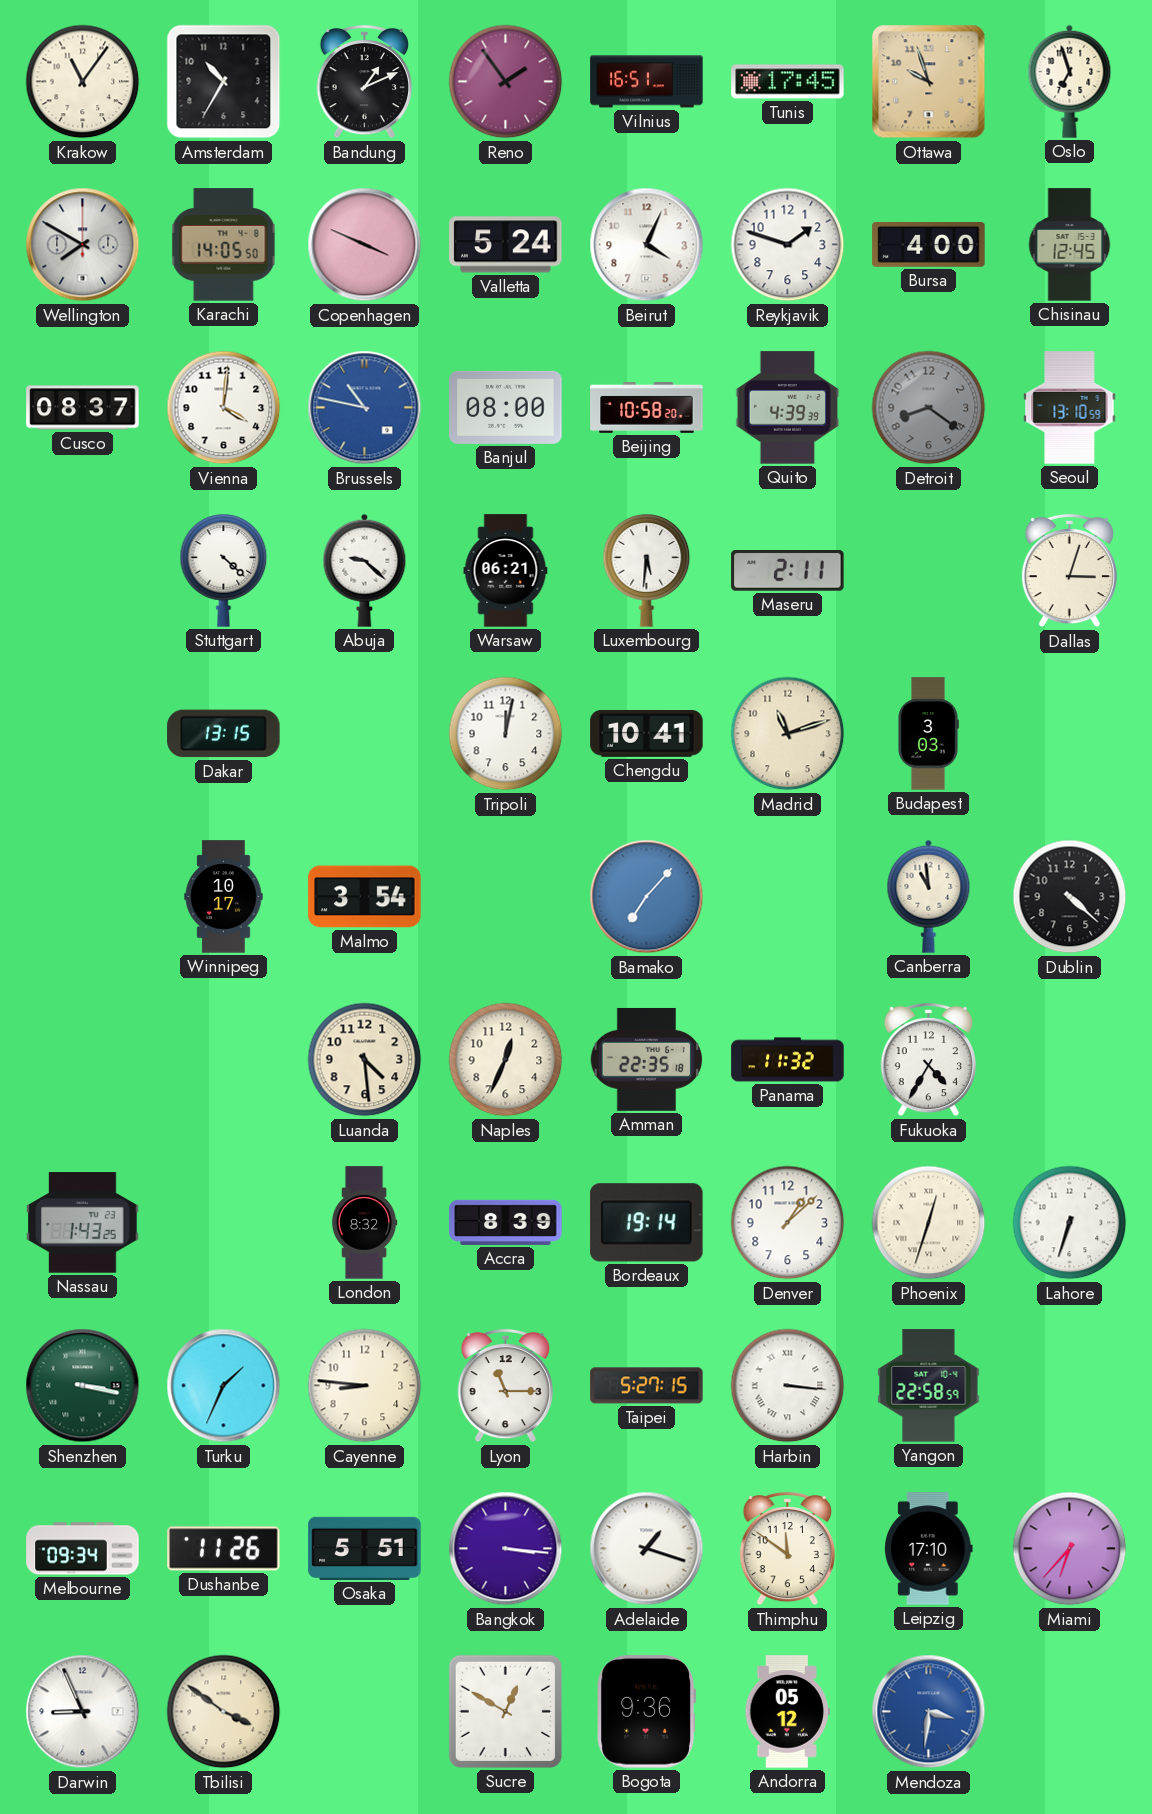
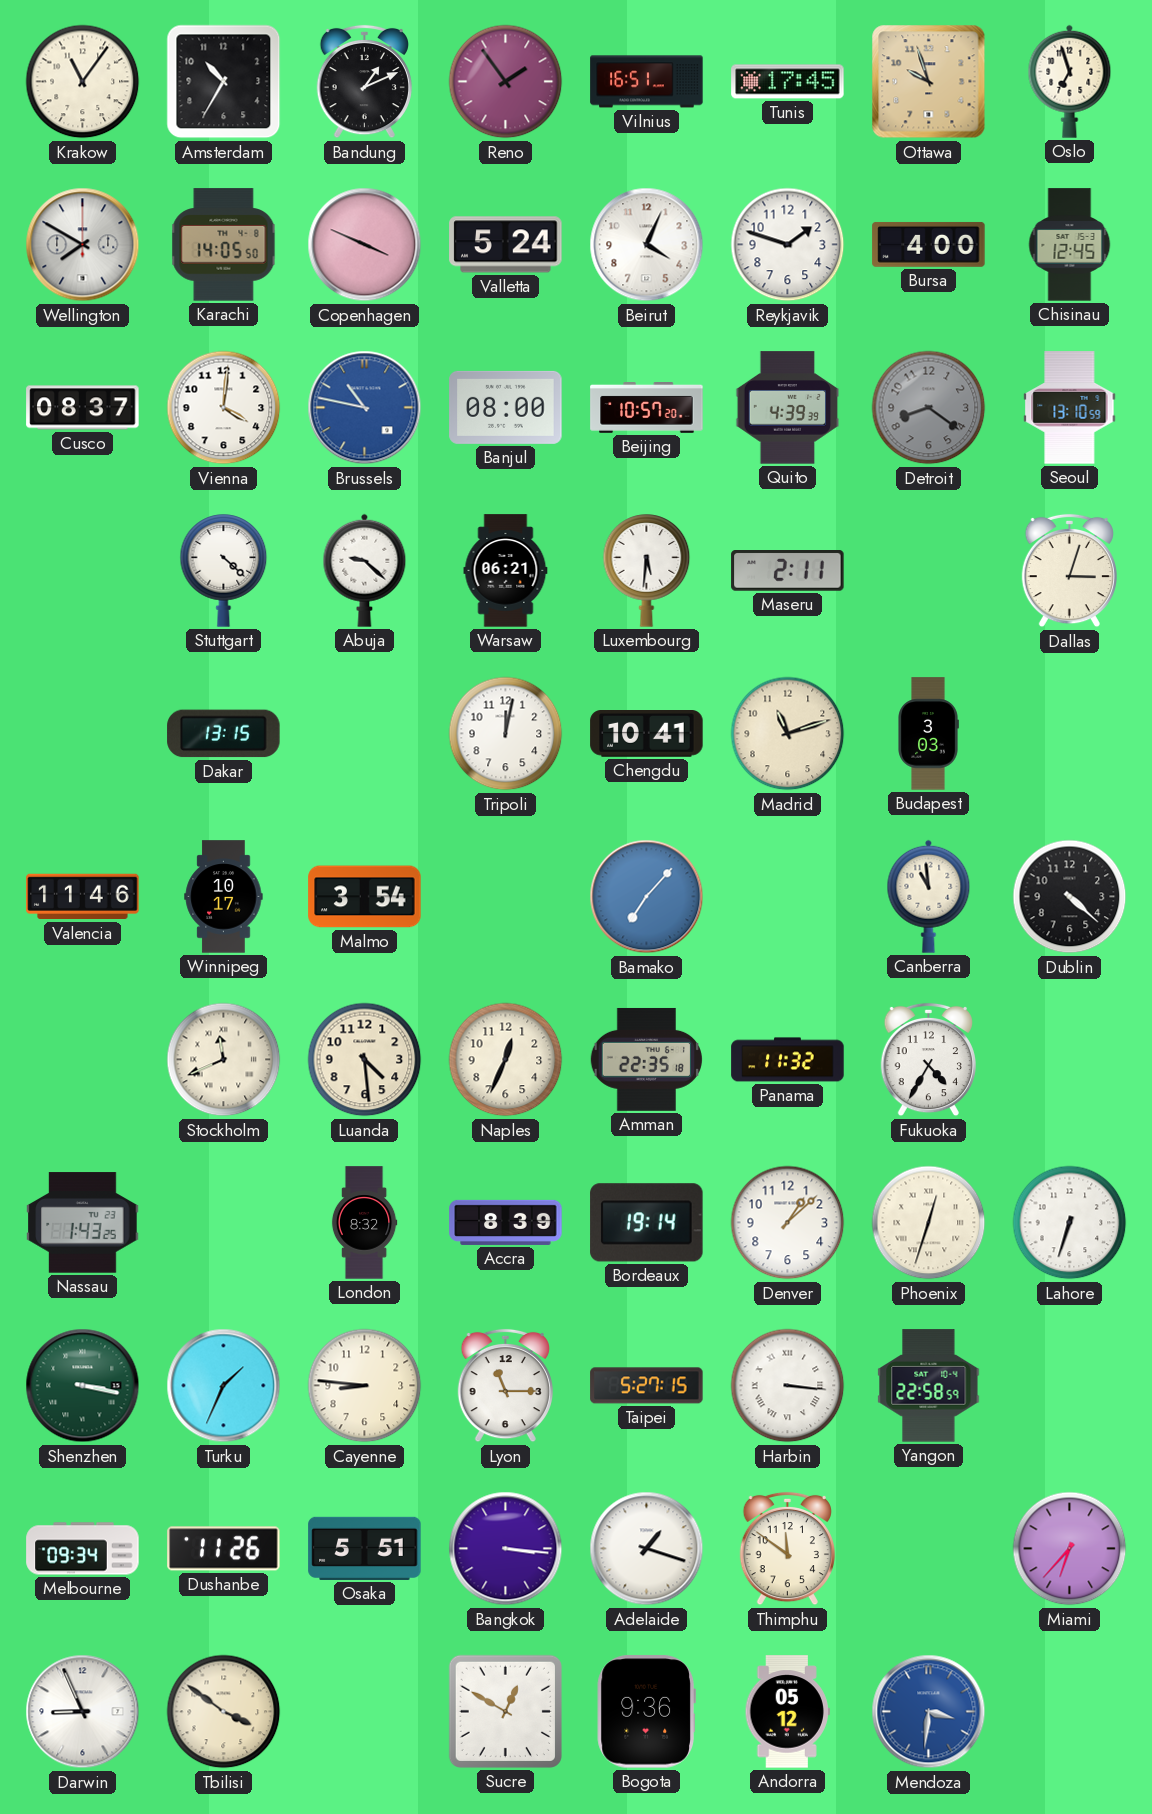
Beijing: 10:58 -> 10:57
Valencia: none -> 11:46
Stockholm: none -> 11:41
Leipzig: 17:10 -> none
